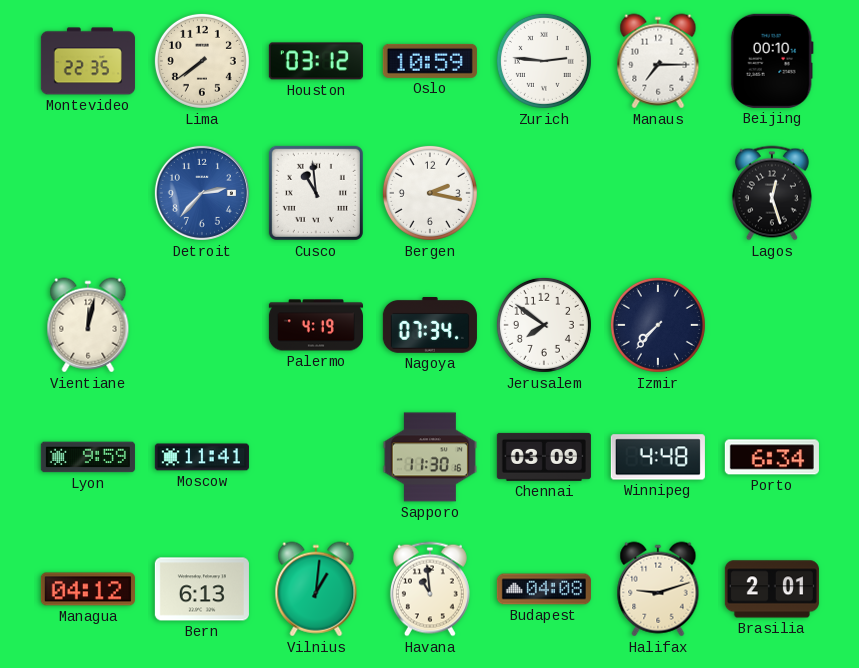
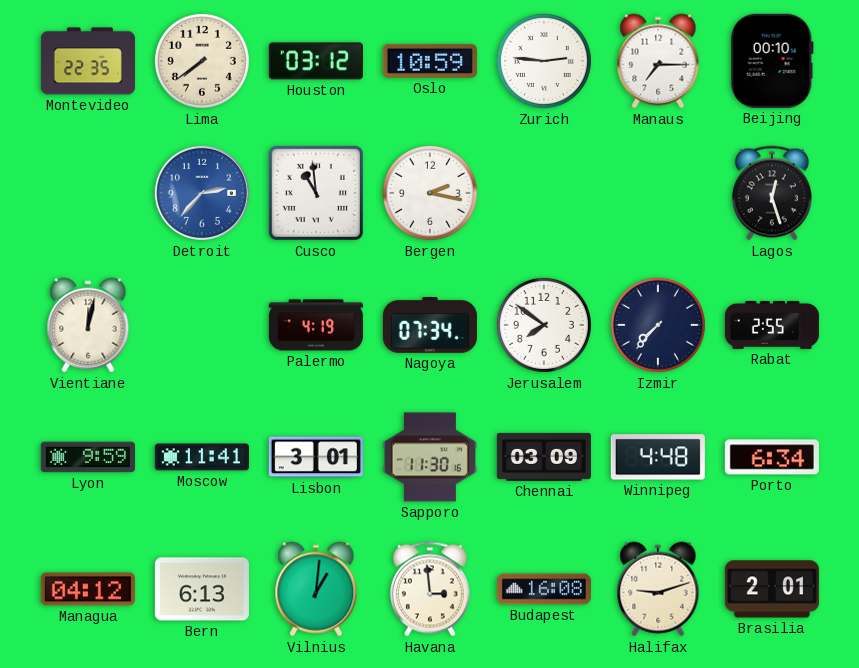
Rabat: none -> 2:55
Lisbon: none -> 3:01
Havana: 10:59 -> 2:59
Budapest: 04:08 -> 16:08
